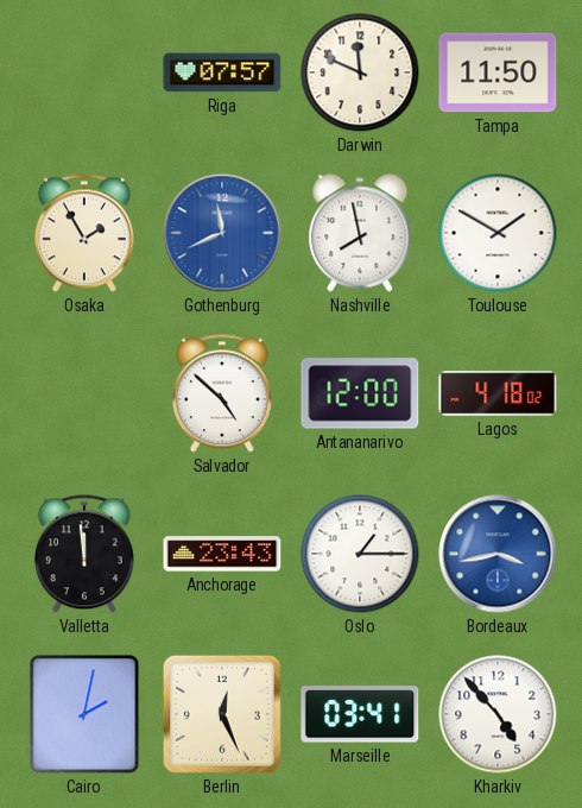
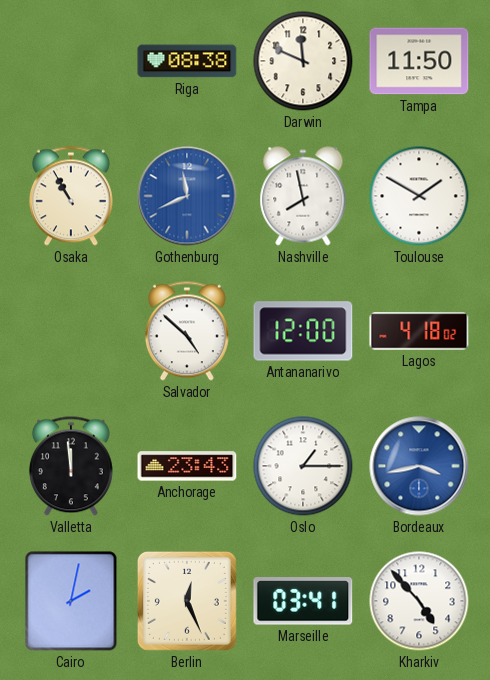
Riga: 07:57 -> 08:38
Osaka: 1:55 -> 10:55
